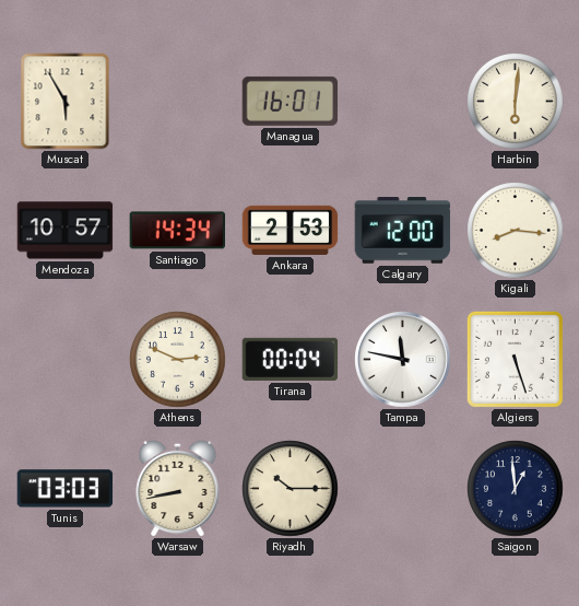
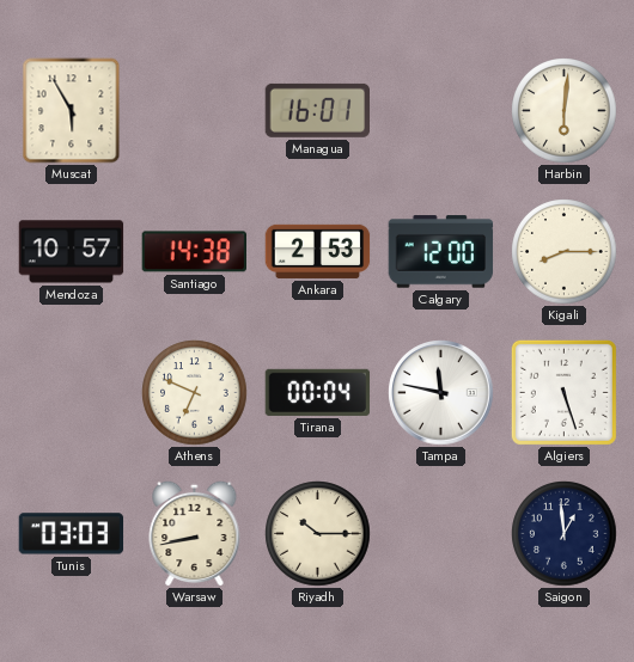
Santiago: 14:34 -> 14:38
Kigali: 8:16 -> 8:15
Athens: 2:49 -> 6:49
